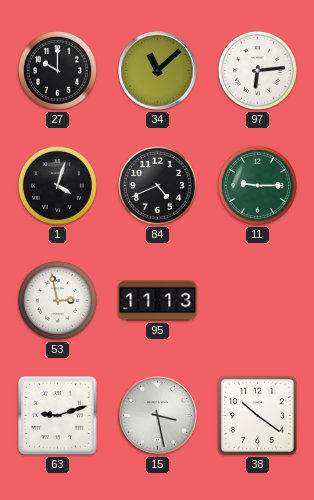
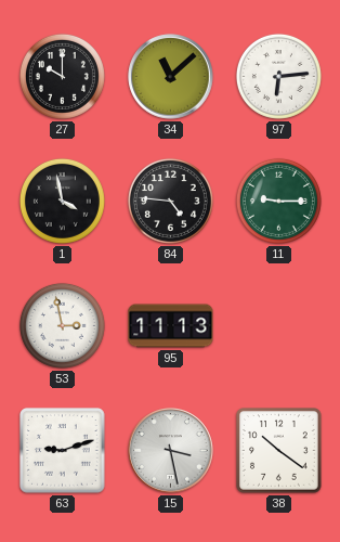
1: 4:03 -> 3:58
84: 4:41 -> 4:46
